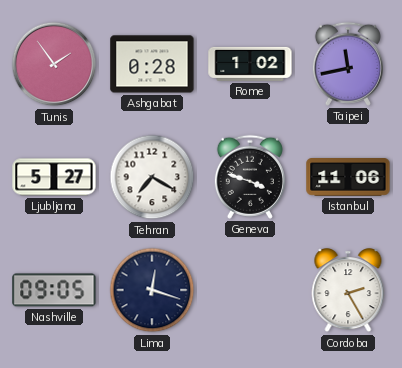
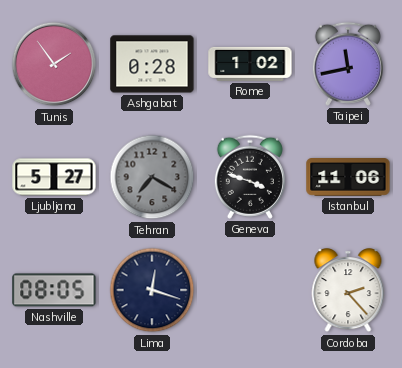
Tehran dial: white -> grey
Nashville: 09:05 -> 08:05
Cordoba: 2:25 -> 2:23
